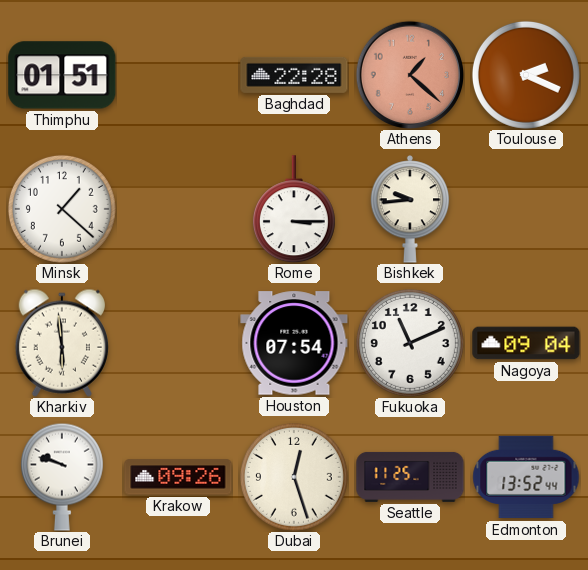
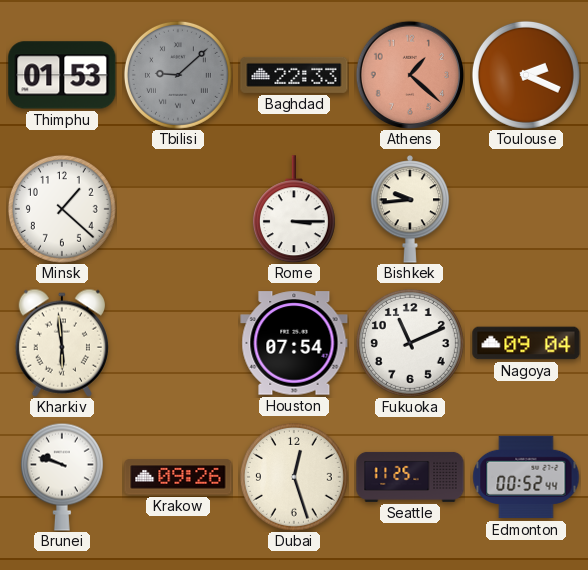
Thimphu: 01:51 -> 01:53
Tbilisi: none -> 9:08
Baghdad: 22:28 -> 22:33
Edmonton: 13:52 -> 00:52
